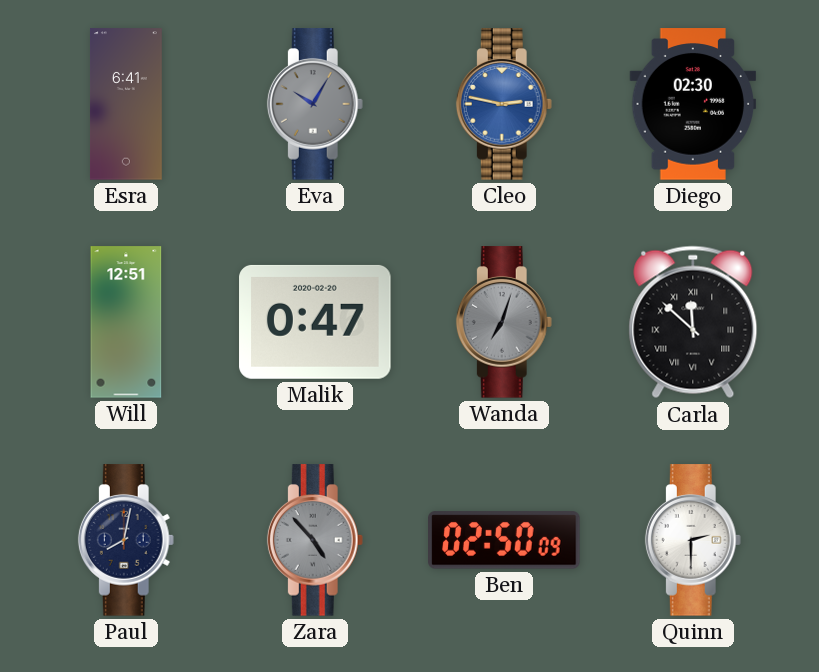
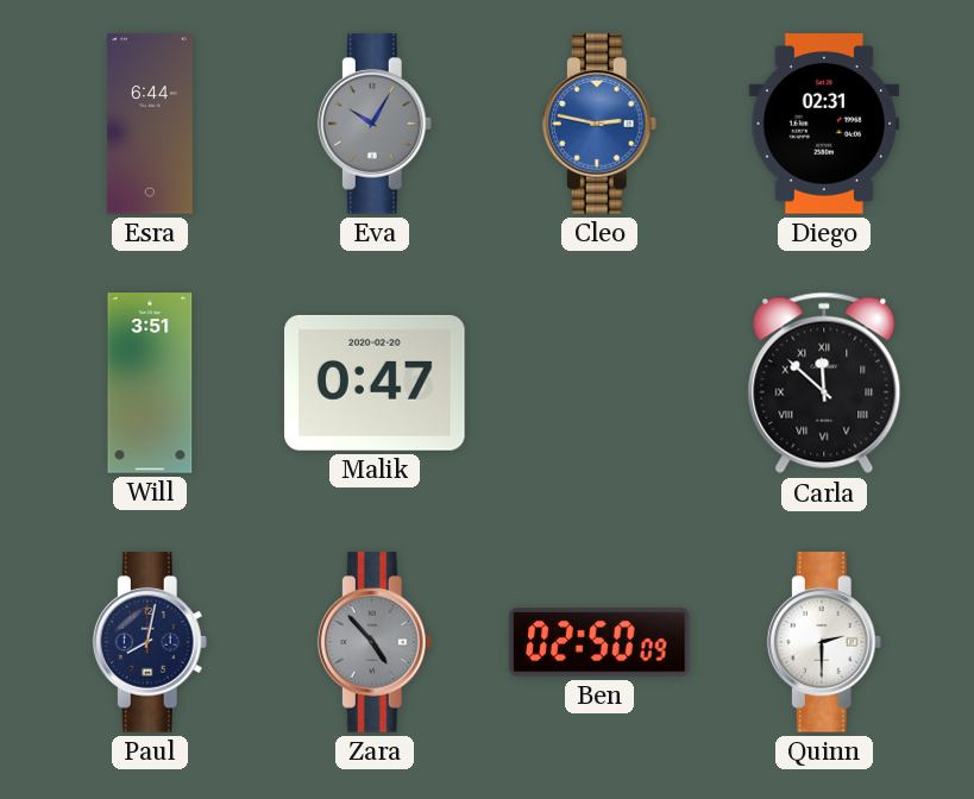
Esra: 6:41 -> 6:44
Diego: 02:30 -> 02:31
Will: 12:51 -> 3:51
Wanda: 7:03 -> none
